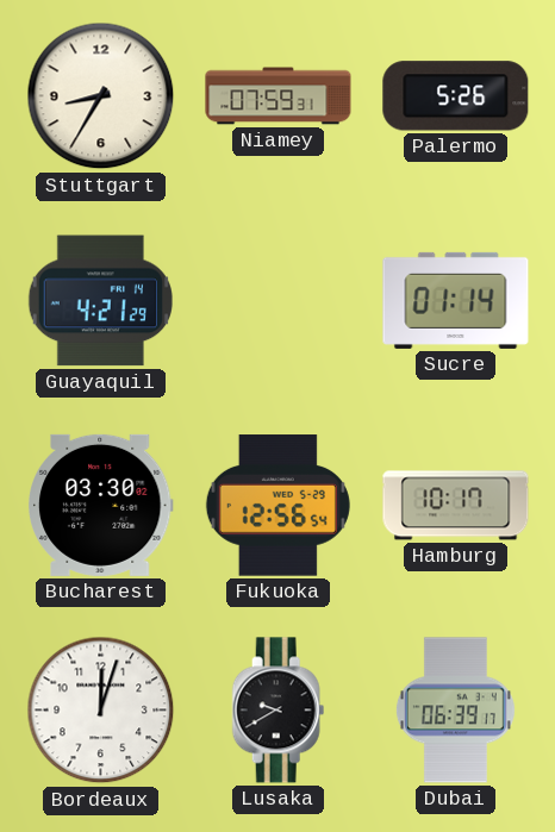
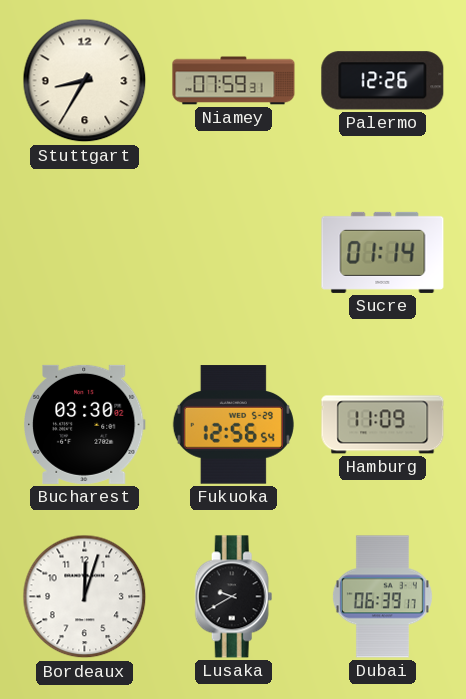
Palermo: 5:26 -> 12:26
Guayaquil: 4:21 -> none
Hamburg: 10:17 -> 11:09
